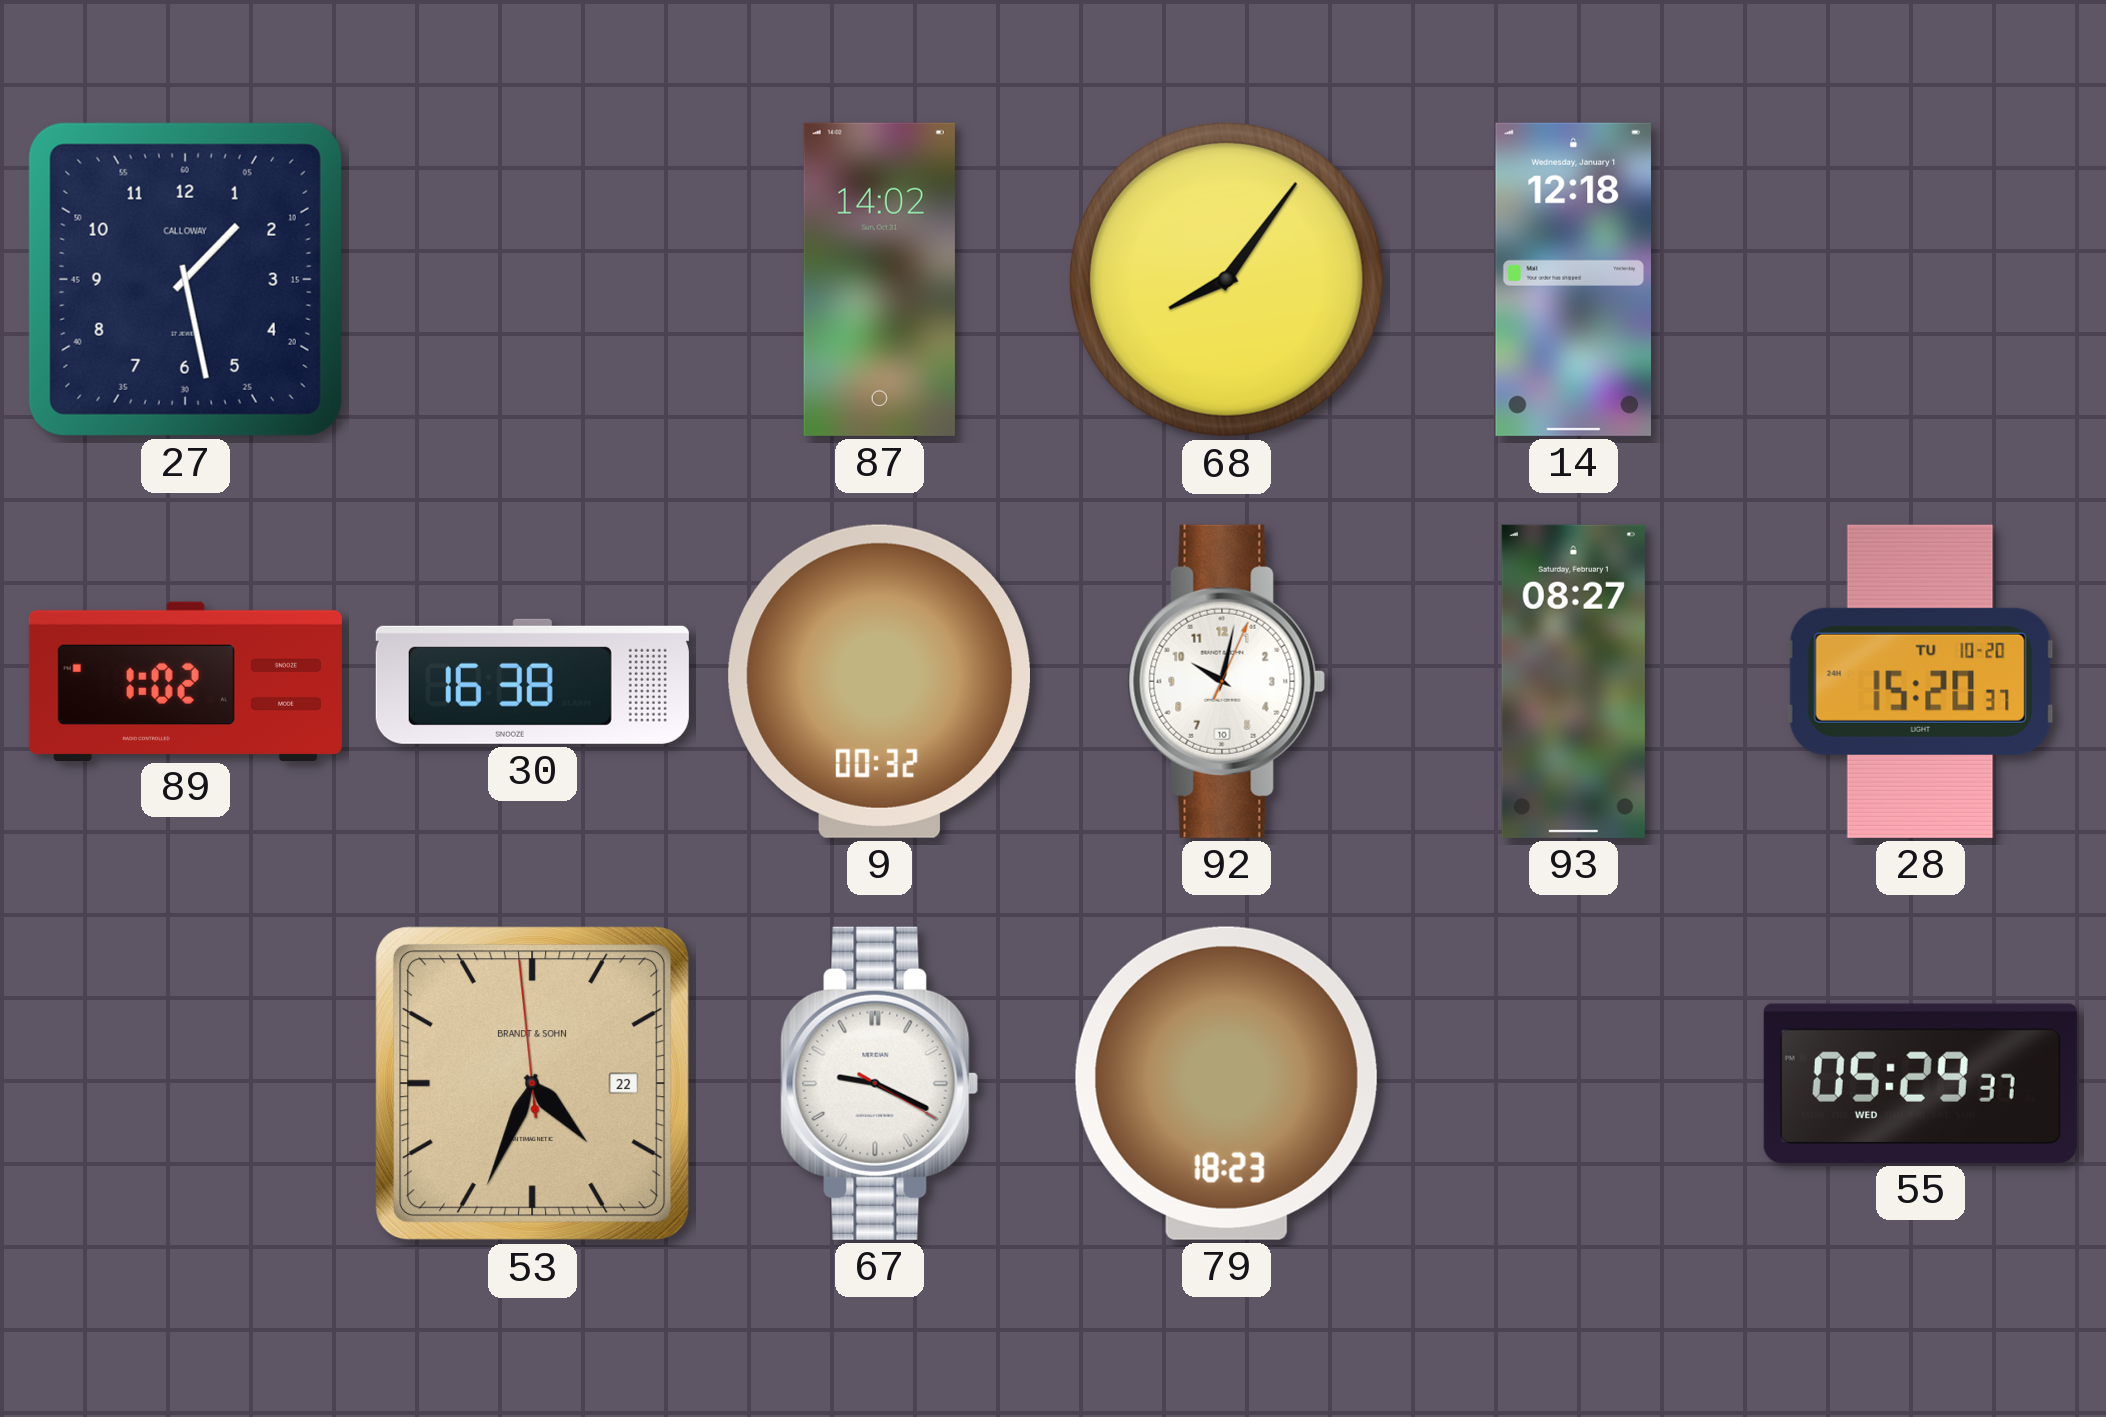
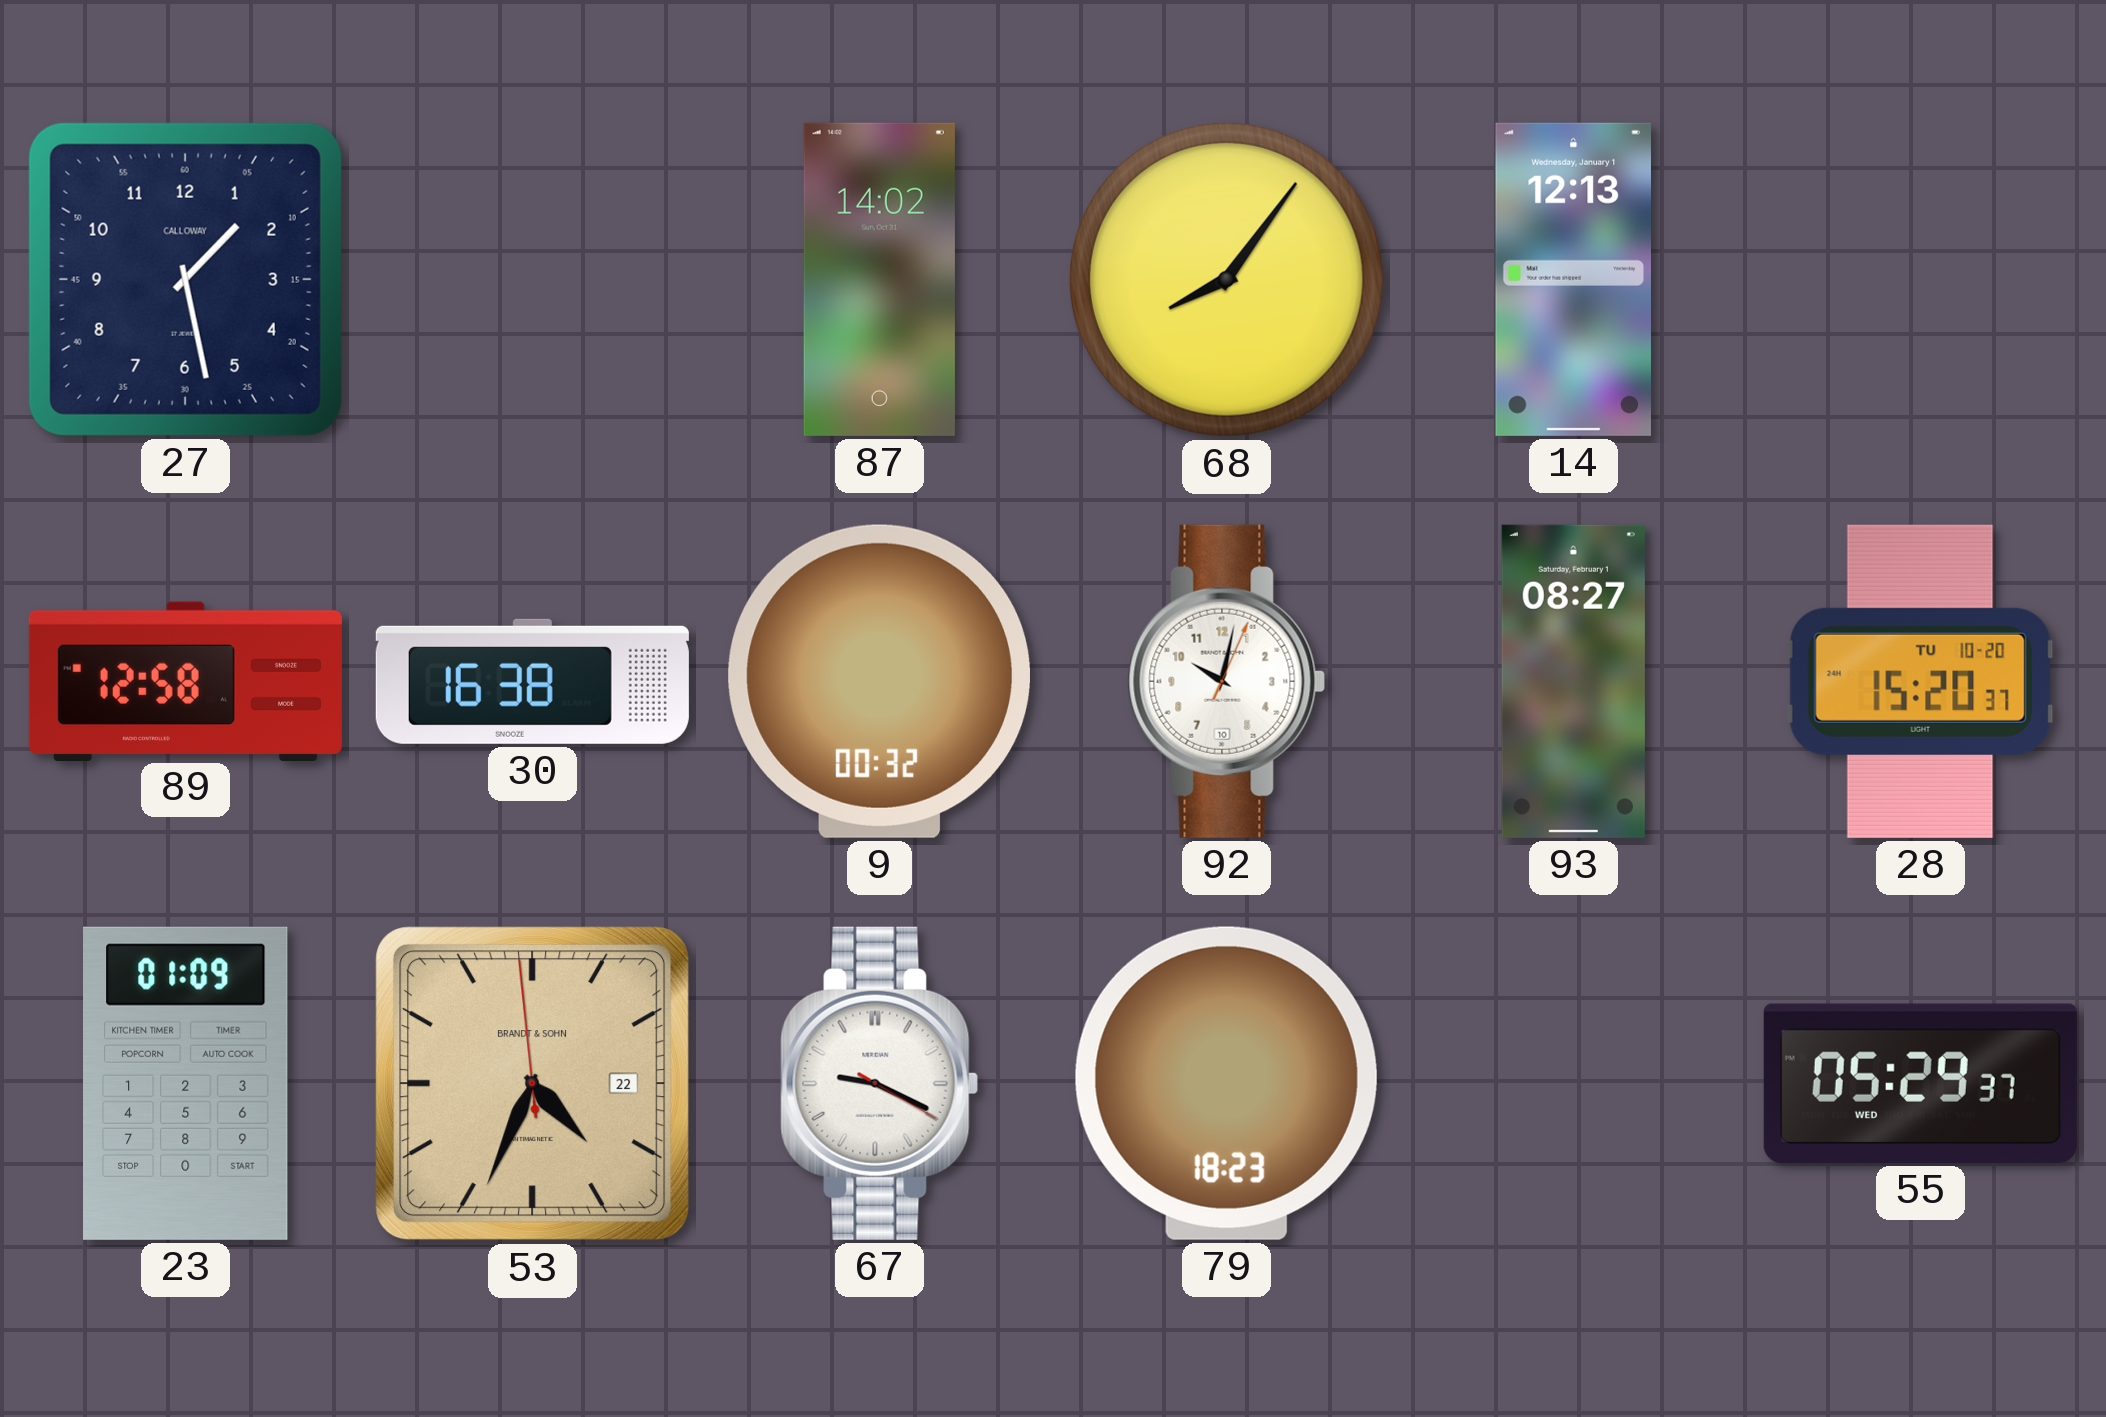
14: 12:18 -> 12:13
89: 1:02 -> 12:58
23: none -> 01:09
